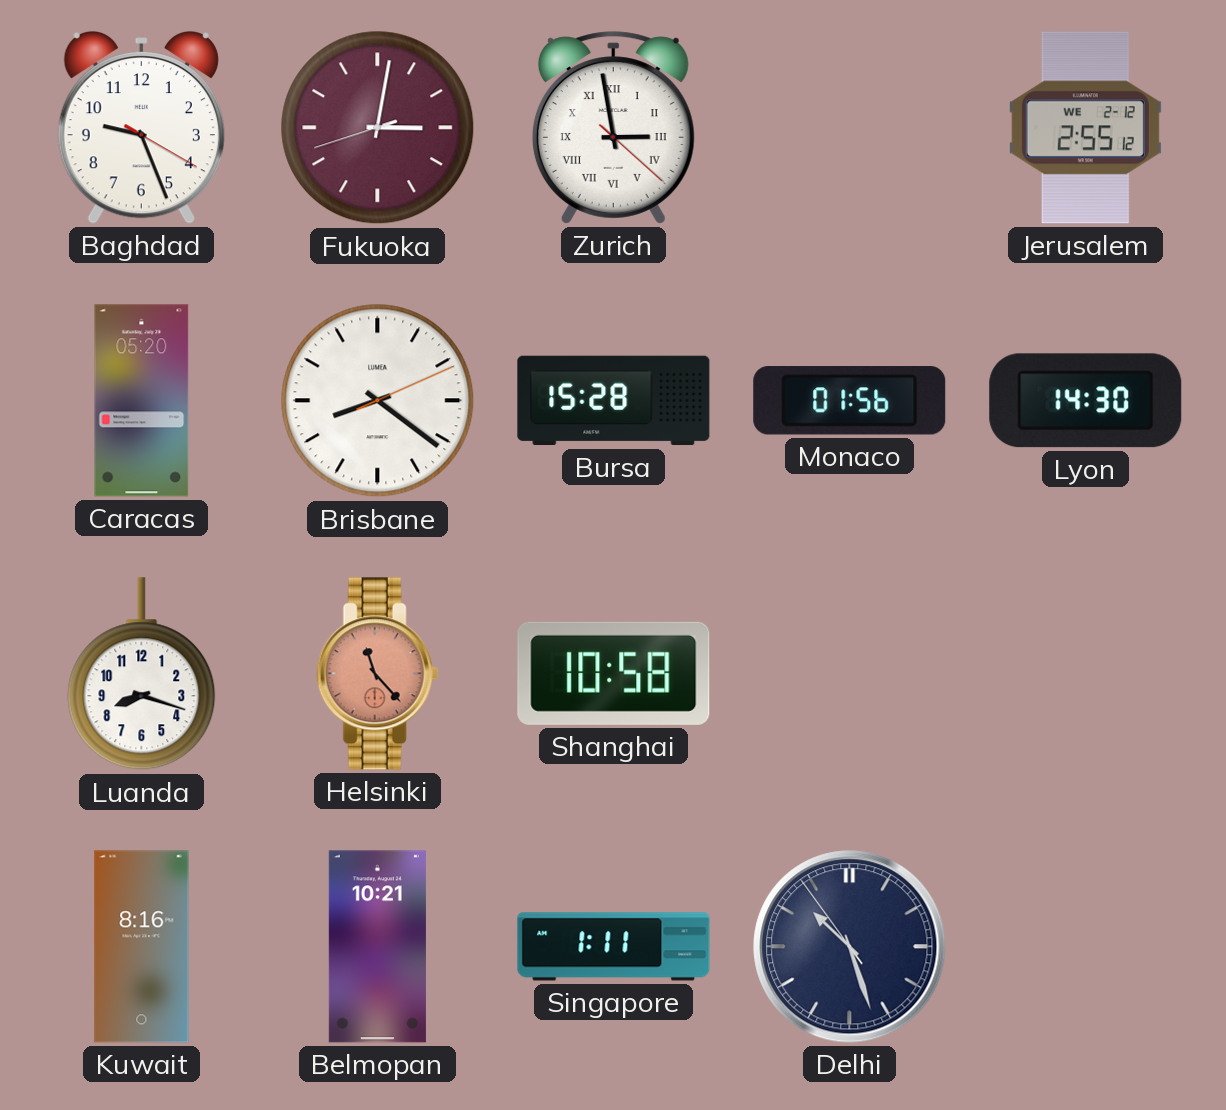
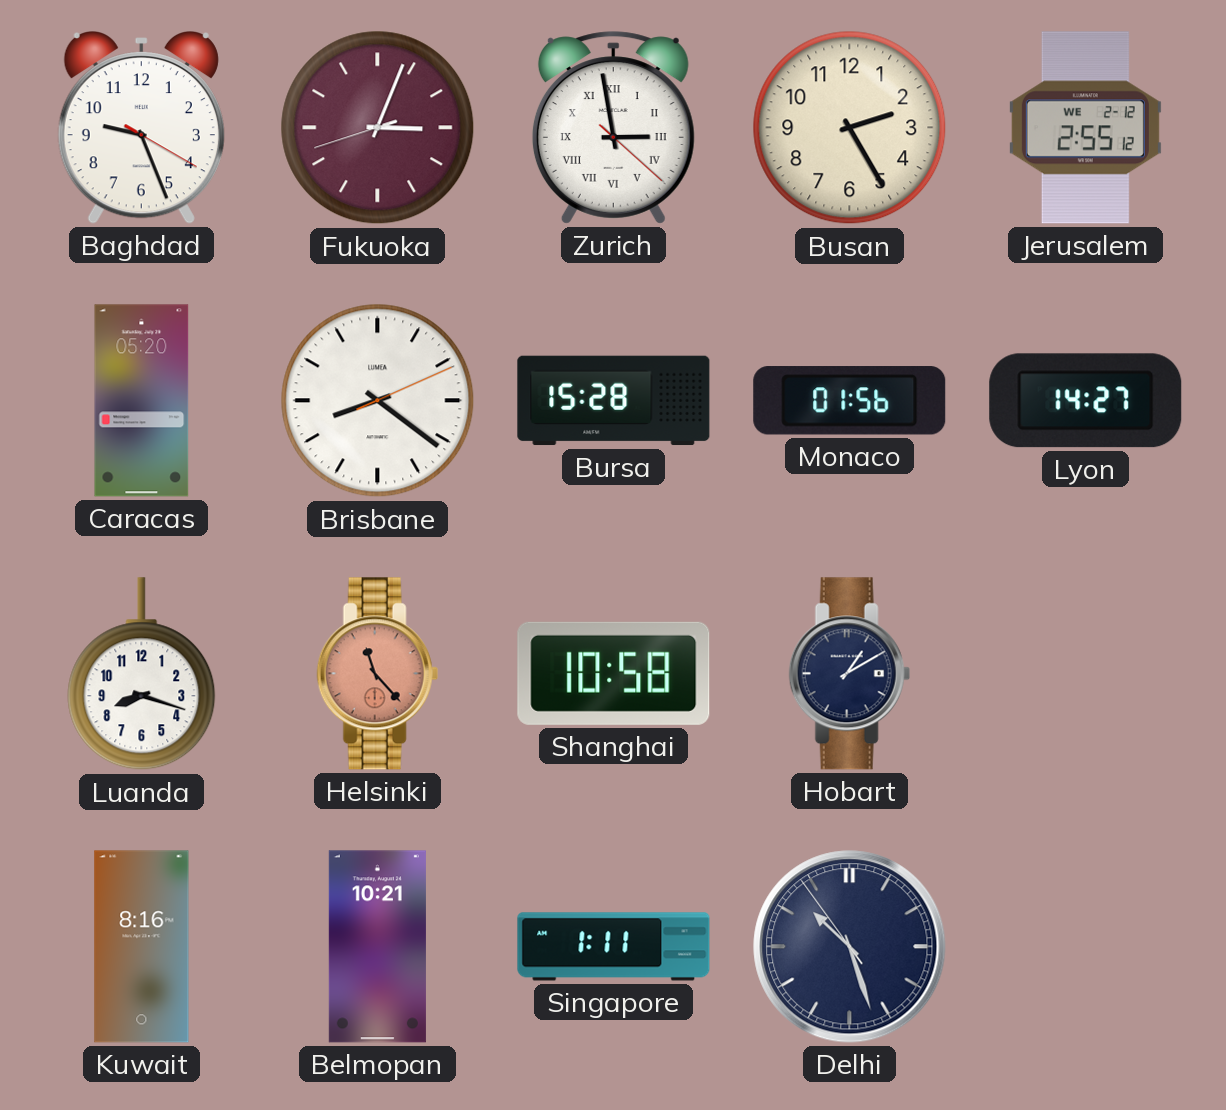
Fukuoka: 3:01 -> 3:03
Busan: none -> 2:25
Lyon: 14:30 -> 14:27
Hobart: none -> 1:10
